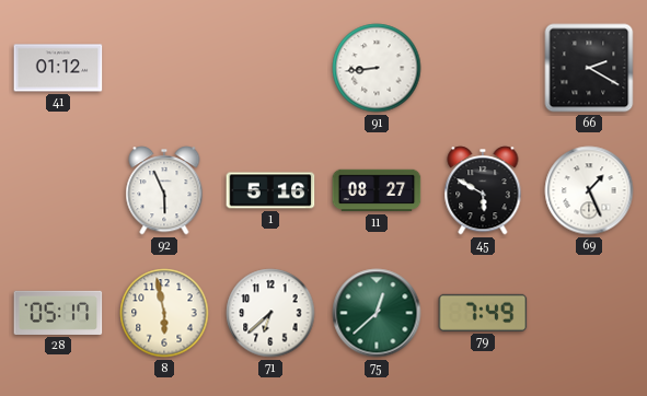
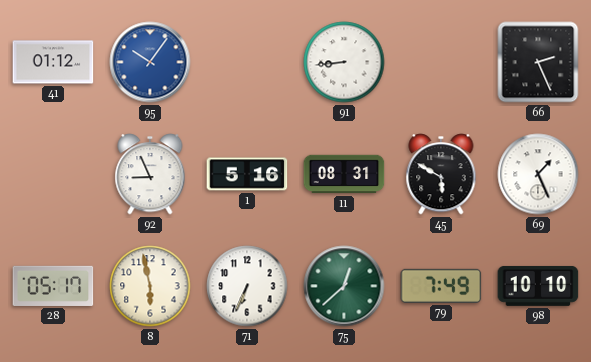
95: none -> 10:06
66: 2:20 -> 2:26
92: 5:56 -> 8:56
11: 08:27 -> 08:31
71: 6:38 -> 6:34
98: none -> 10:10
